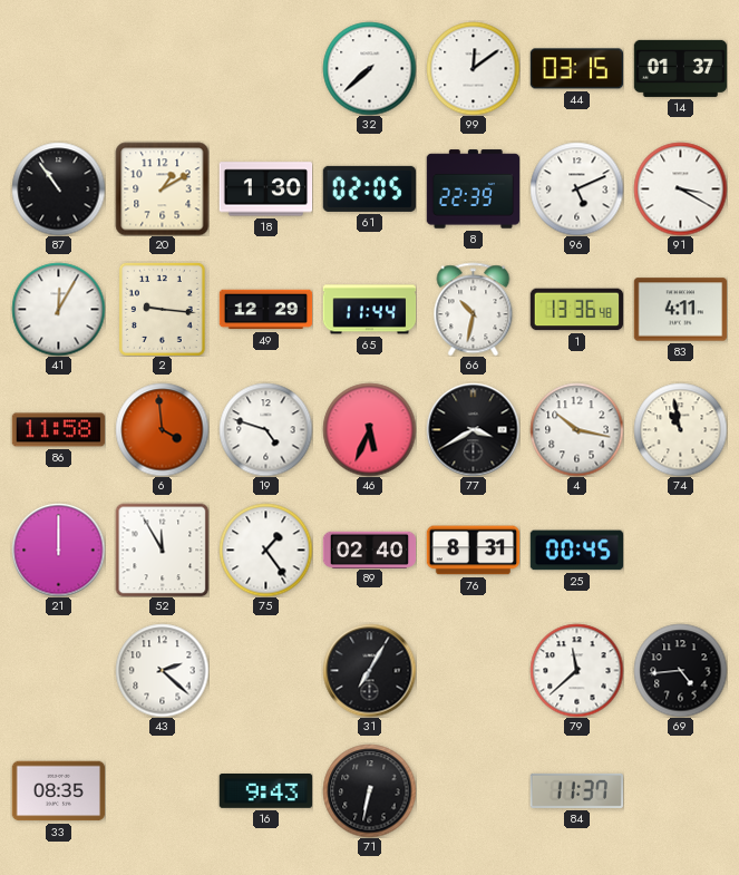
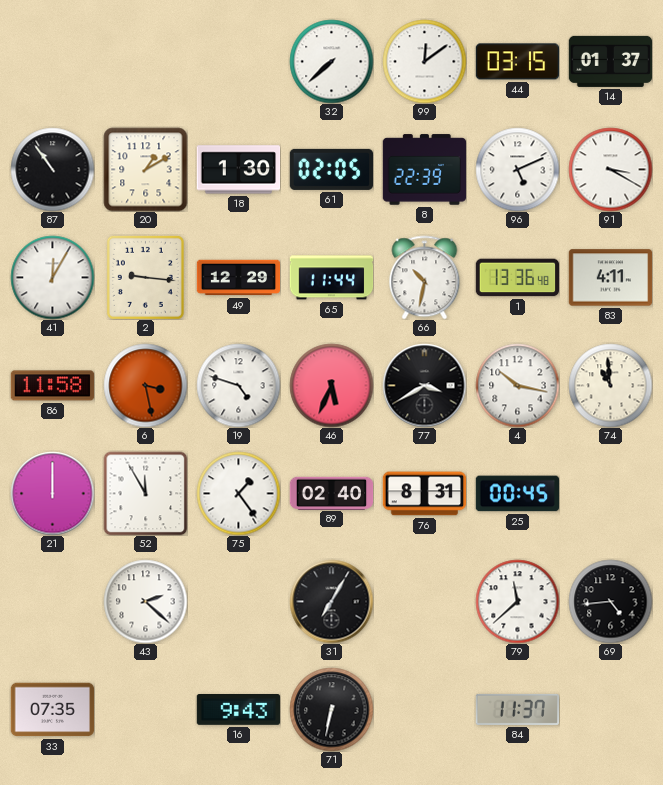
6: 3:59 -> 3:28
74: 10:58 -> 10:59
33: 08:35 -> 07:35
